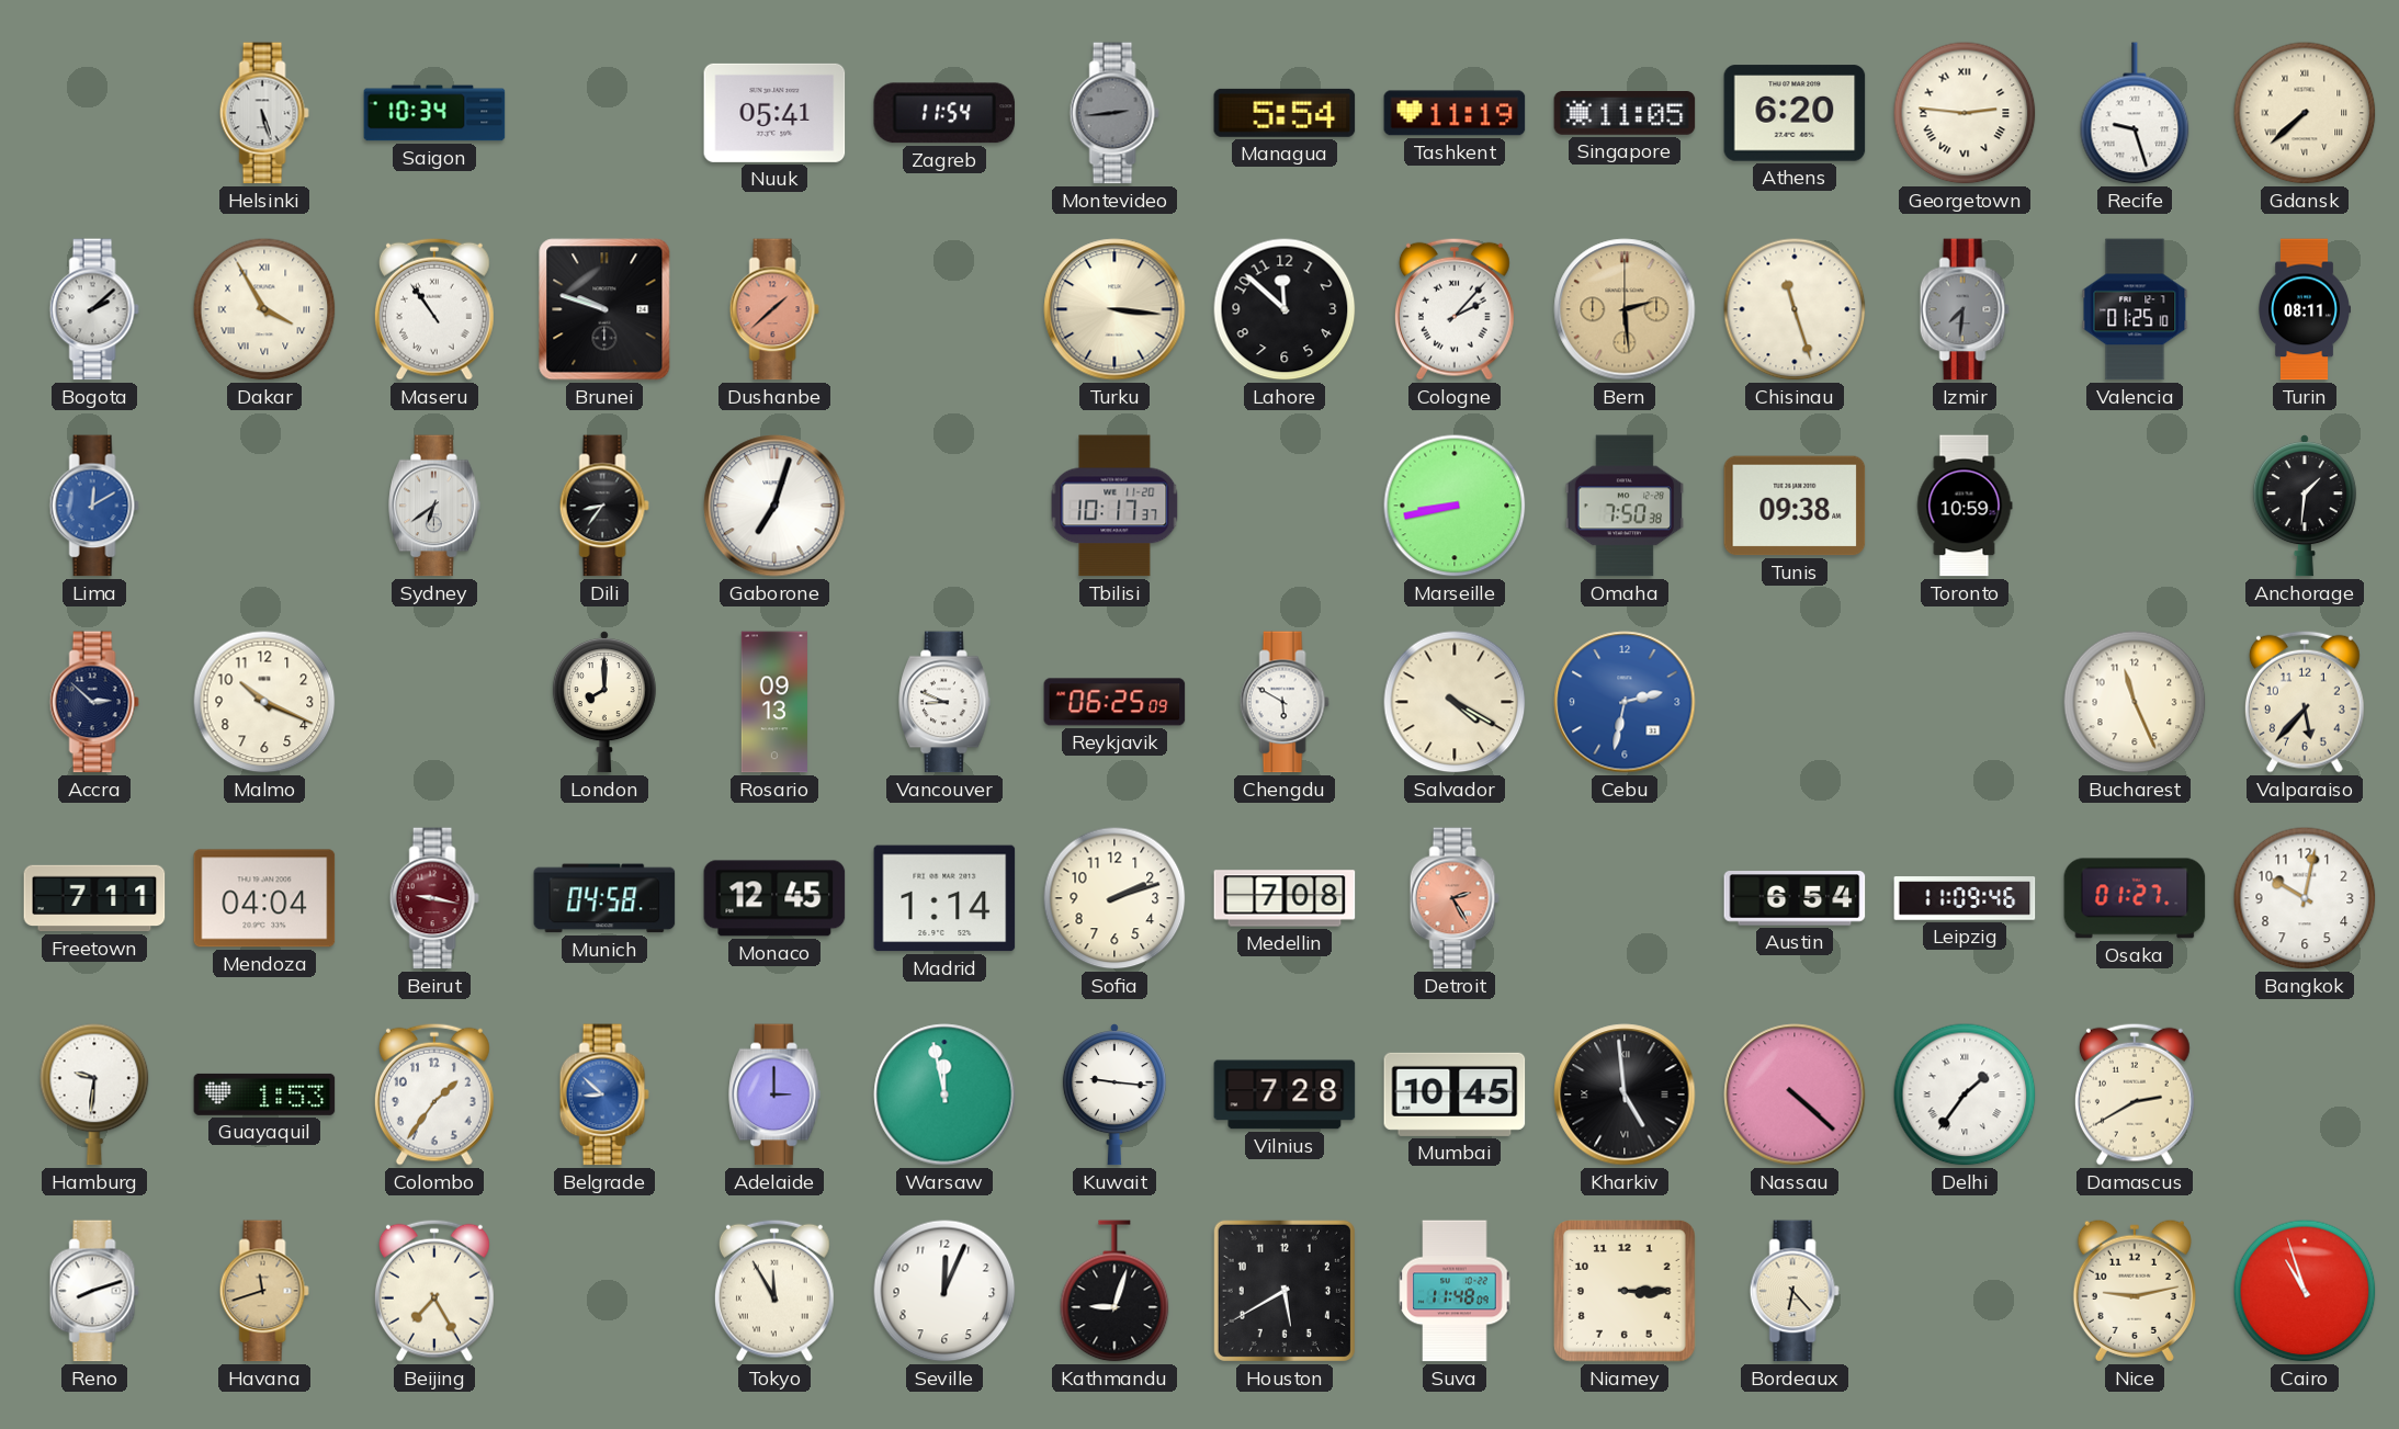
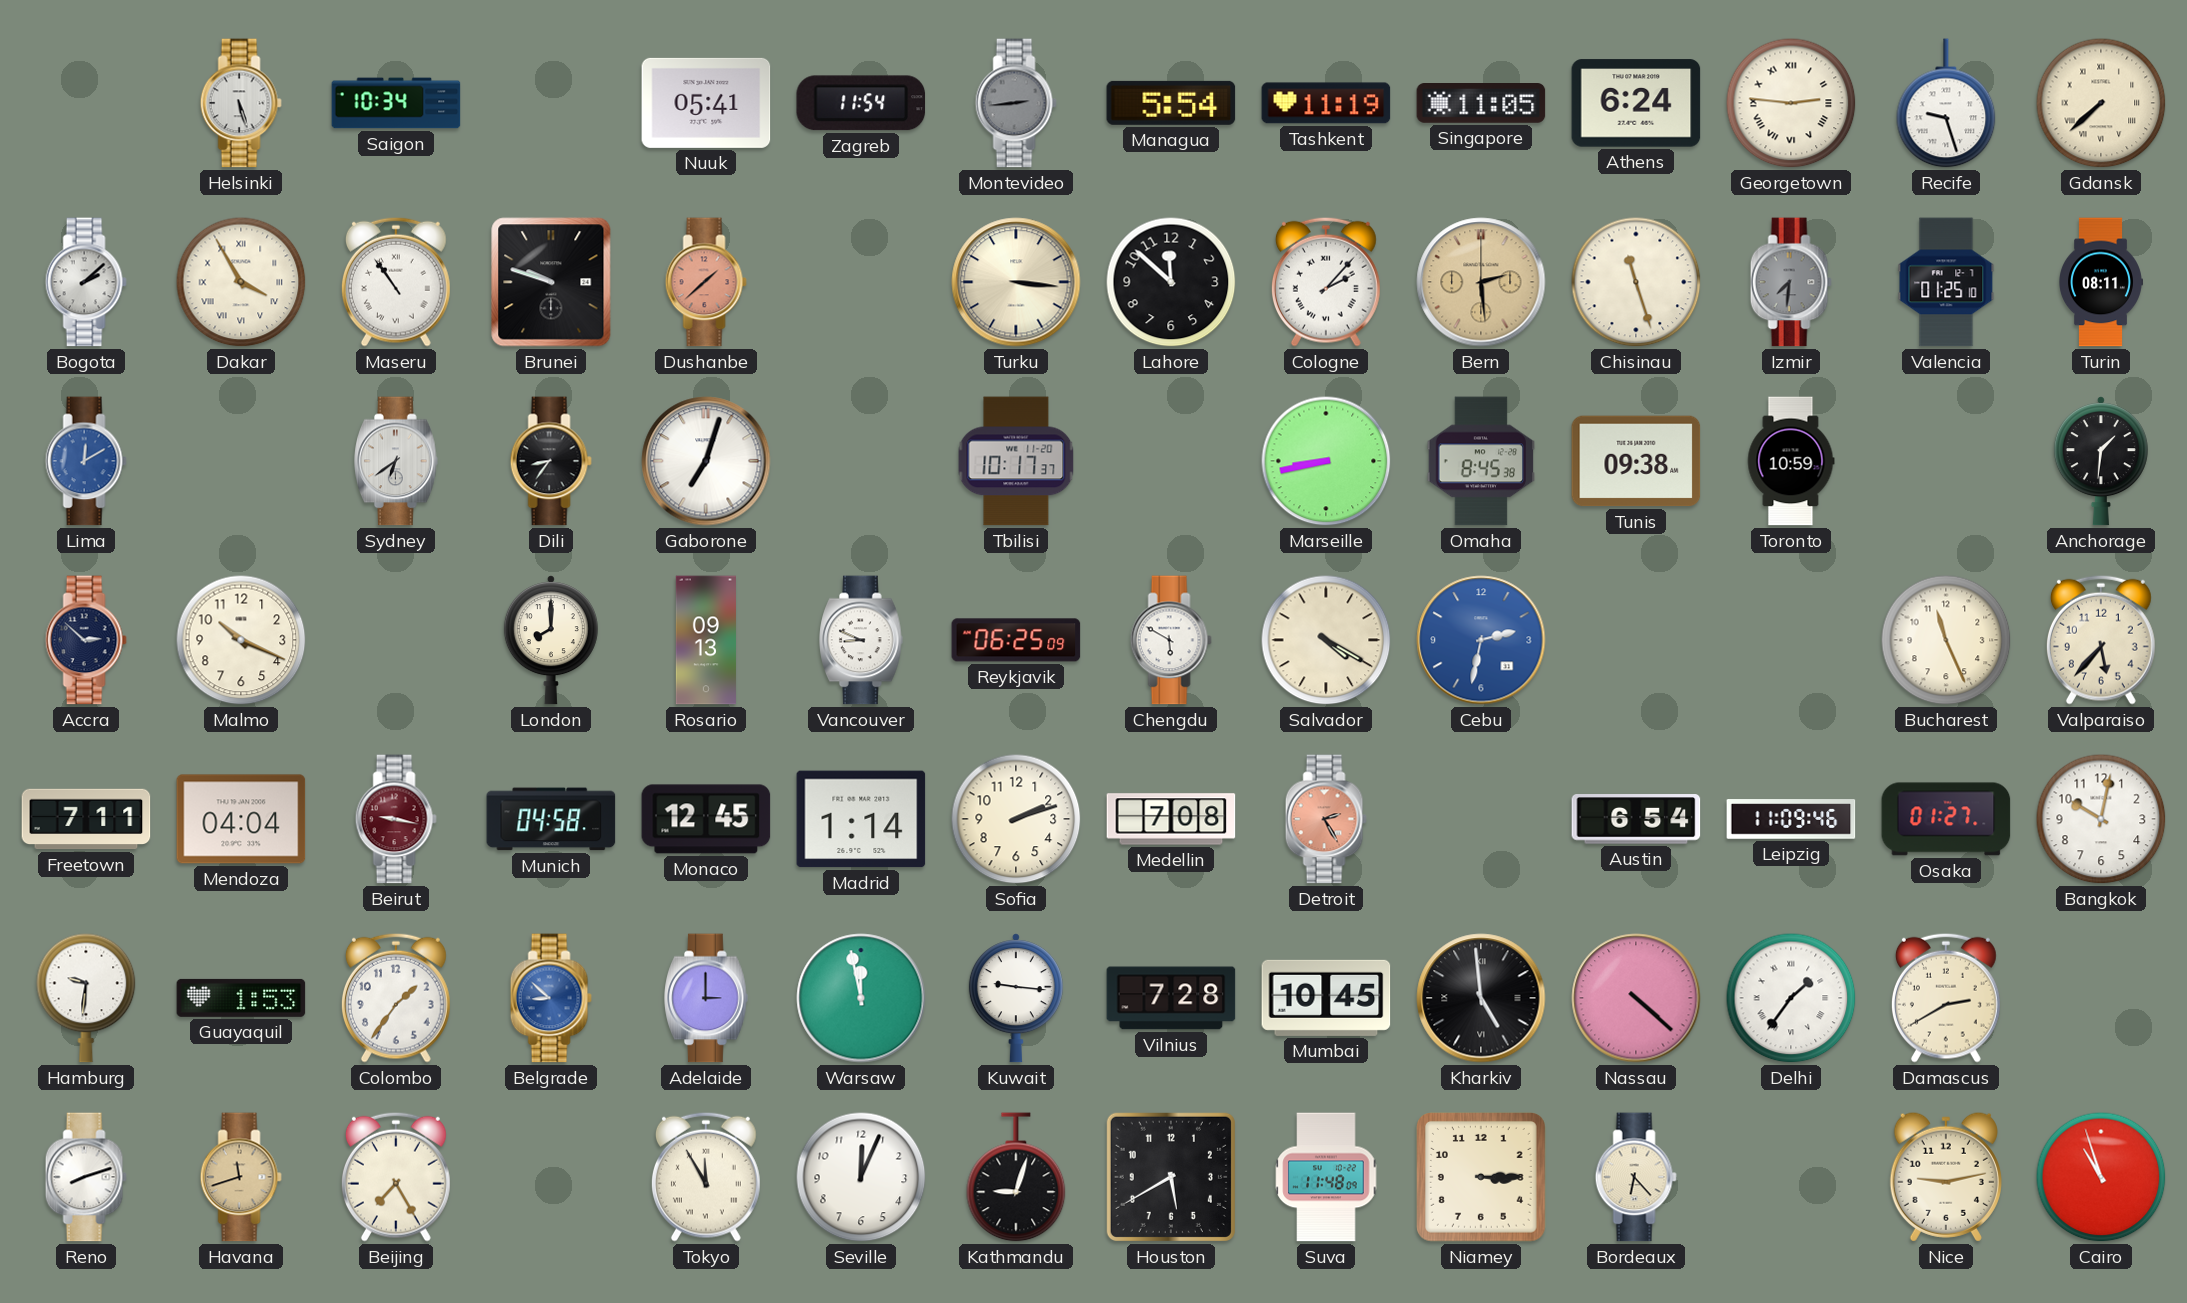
Athens: 6:20 -> 6:24
Omaha: 7:50 -> 8:45
